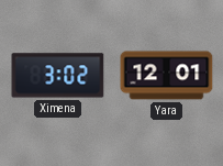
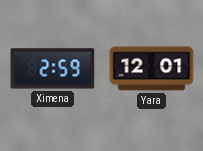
Ximena: 3:02 -> 2:59
